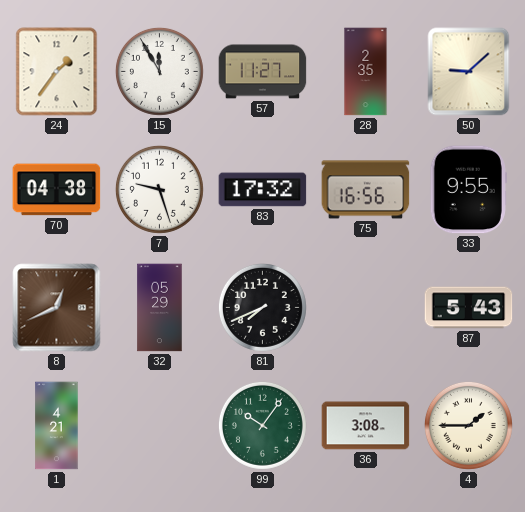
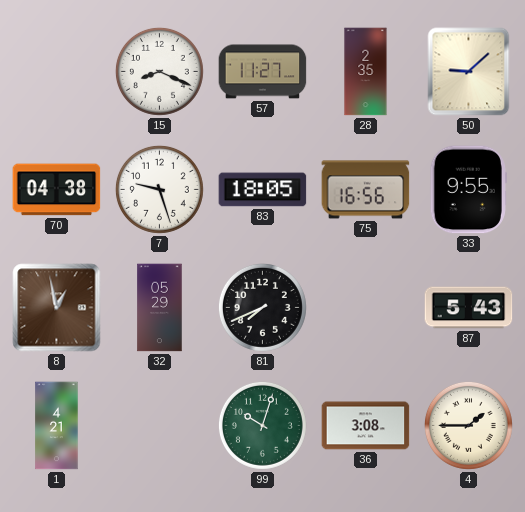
24: 1:36 -> none
15: 11:55 -> 8:19
83: 17:32 -> 18:05
8: 12:41 -> 12:58
99: 10:06 -> 10:03
